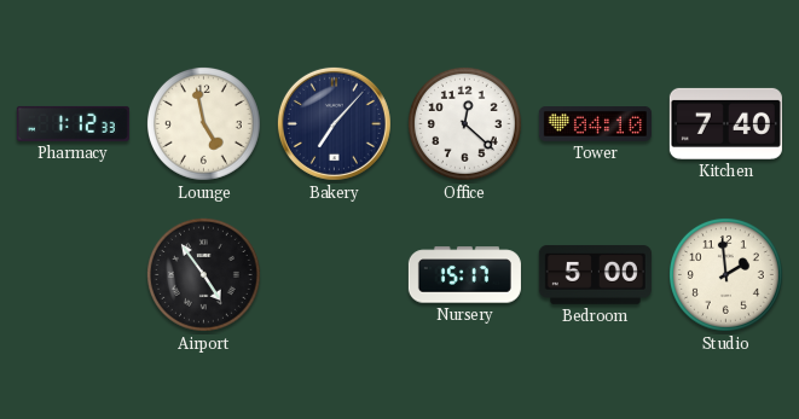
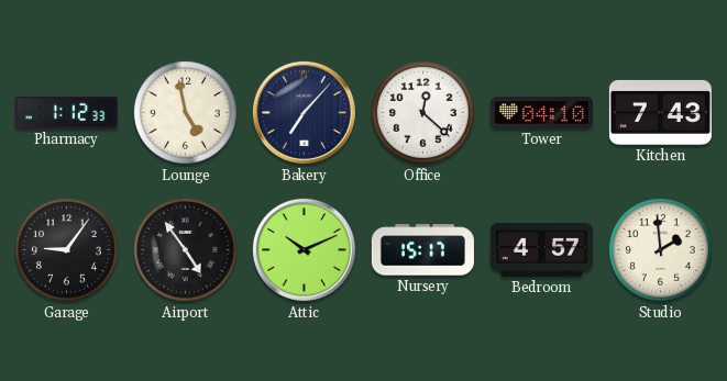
Kitchen: 7:40 -> 7:43
Garage: none -> 9:06
Attic: none -> 10:11
Bedroom: 5:00 -> 4:57
